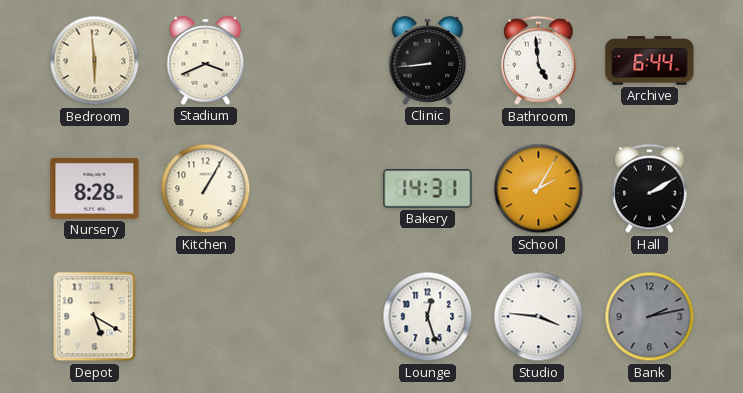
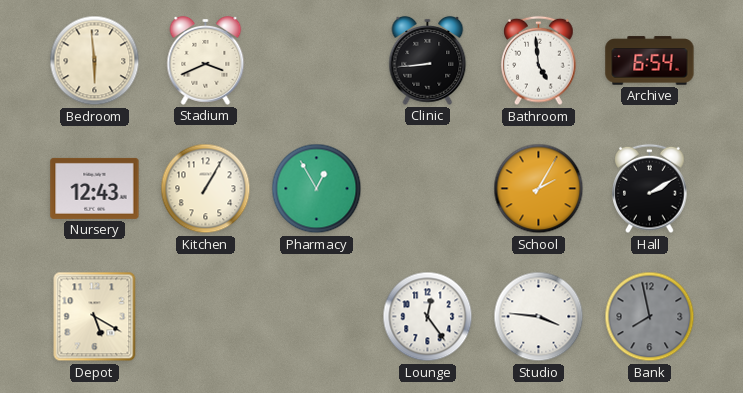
Archive: 6:44 -> 6:54
Nursery: 8:28 -> 12:43
Pharmacy: none -> 12:55
Bakery: 14:31 -> none
Lounge: 12:27 -> 12:24
Bank: 2:13 -> 7:58
